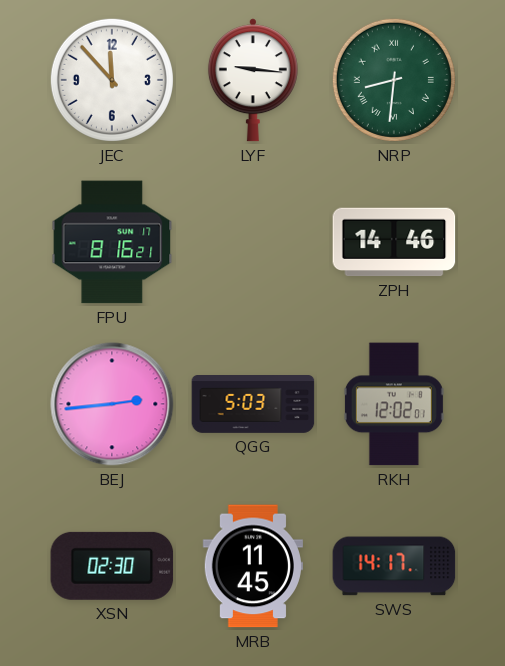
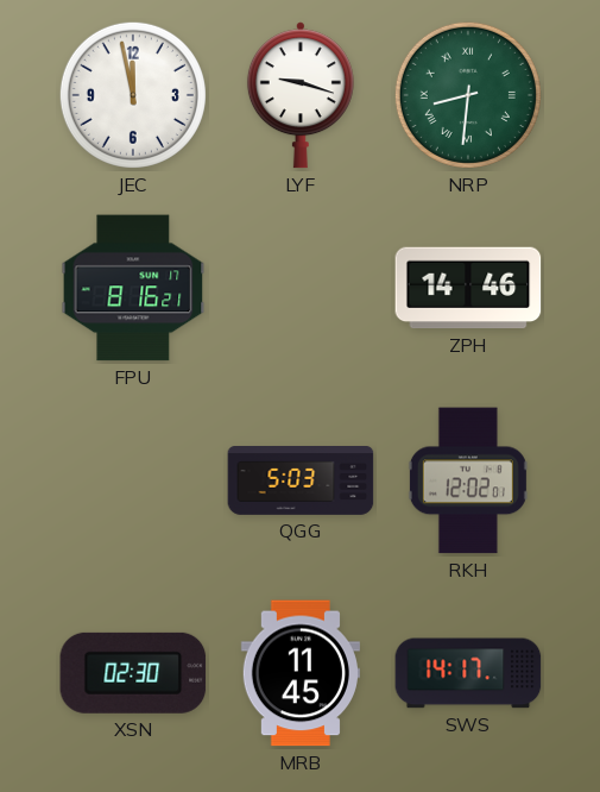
JEC: 11:53 -> 11:58
LYF: 9:16 -> 9:18
BEJ: 2:44 -> none
